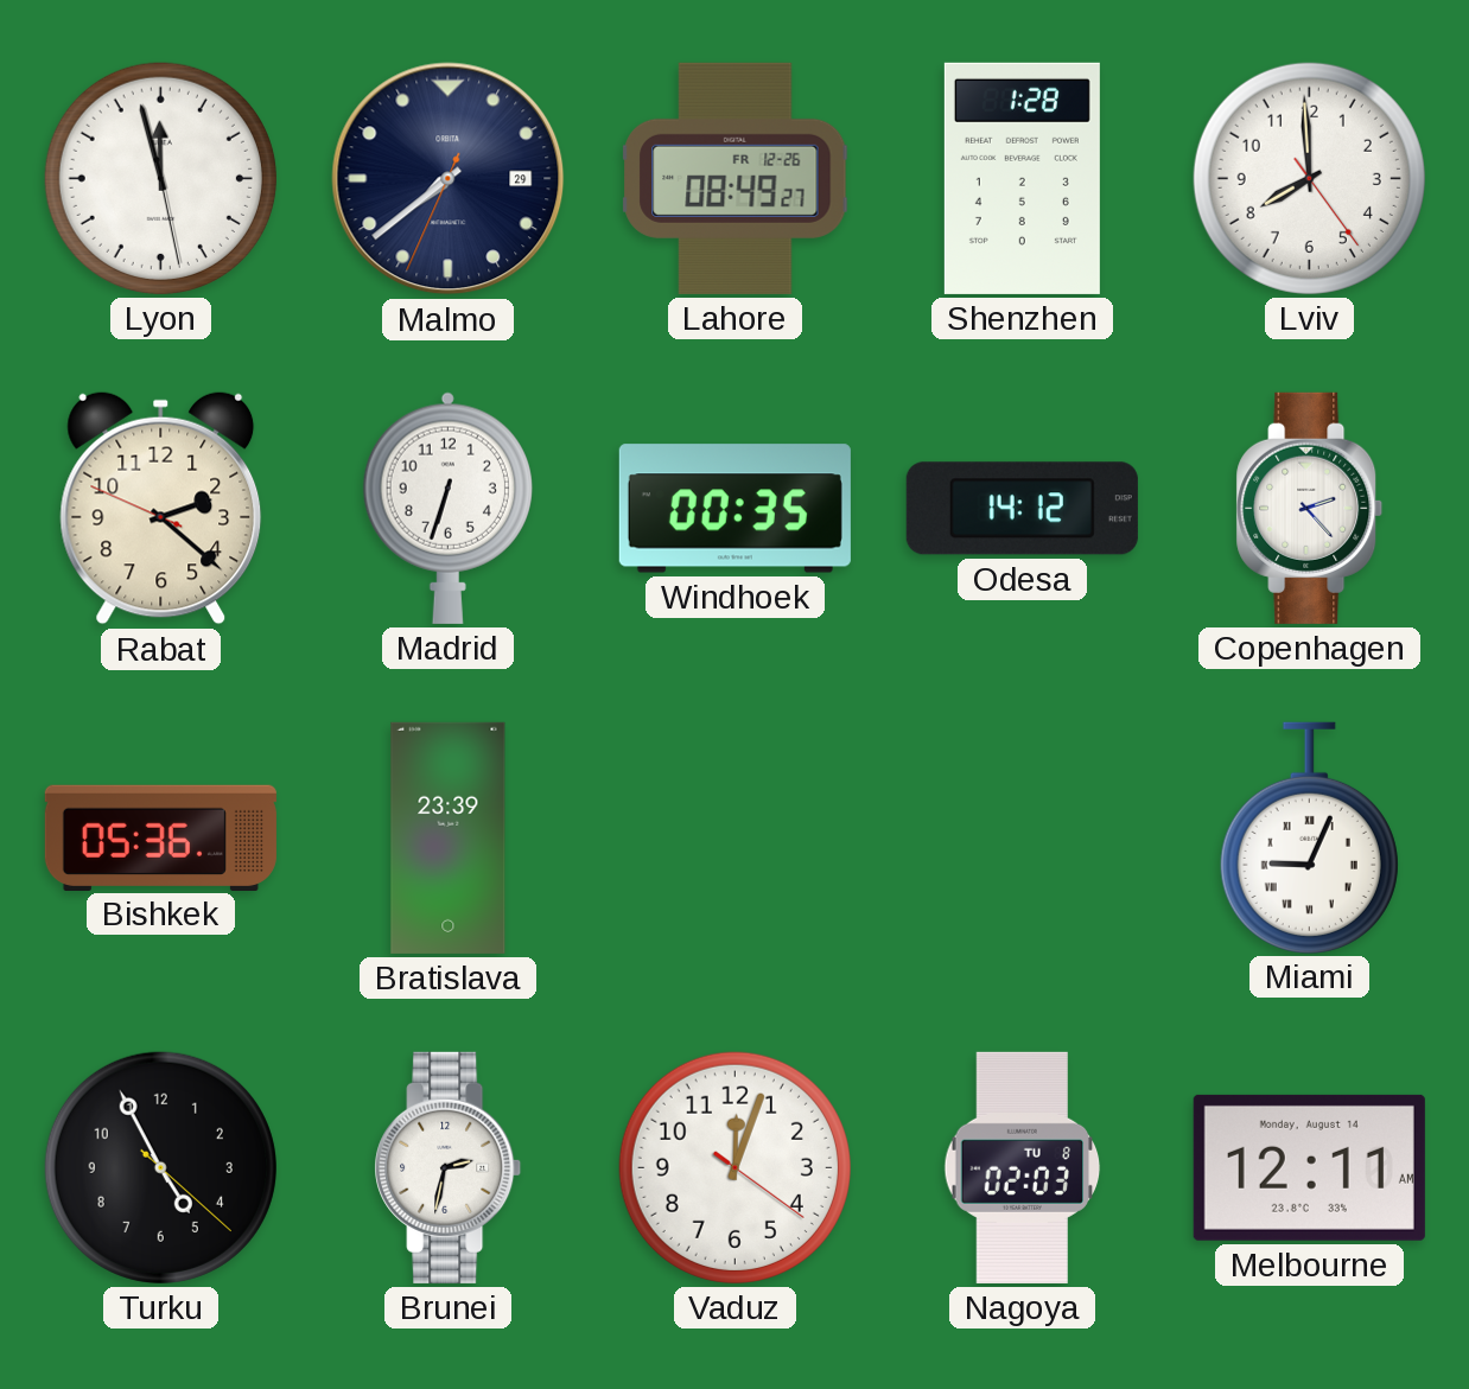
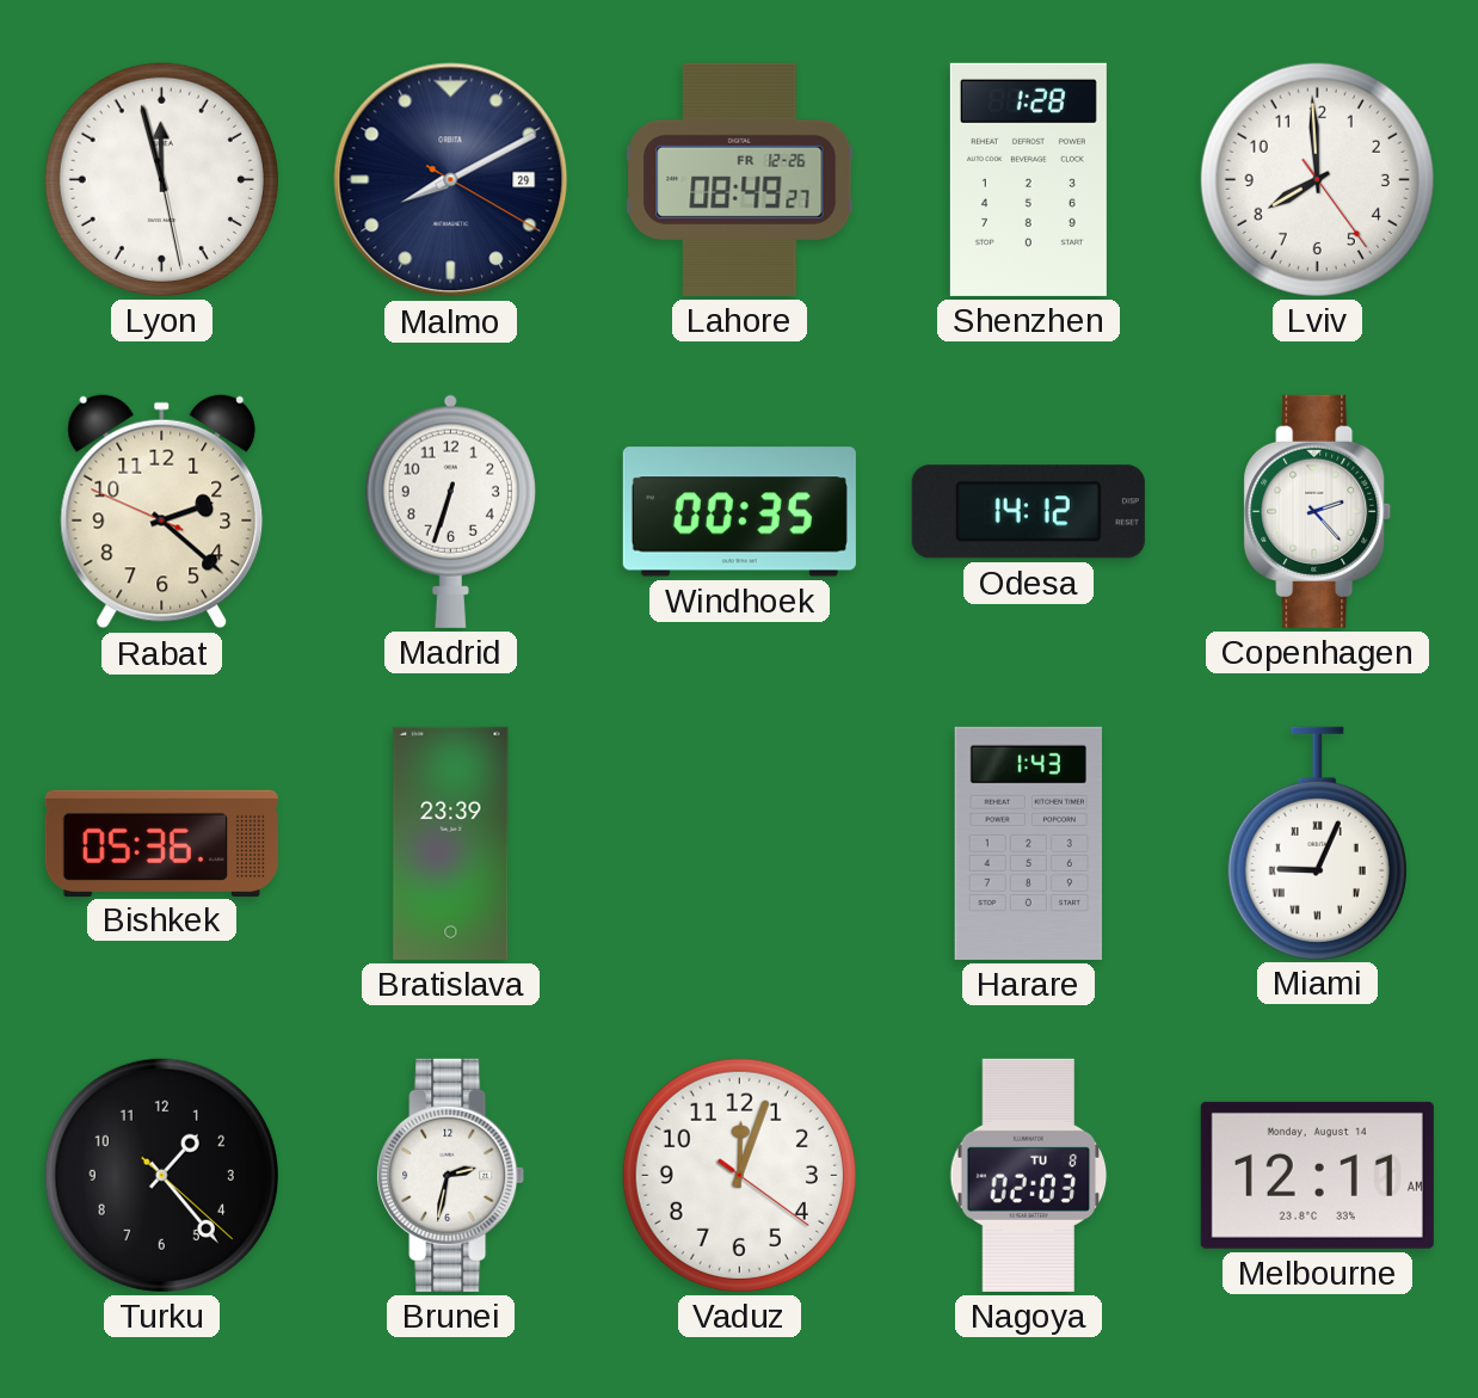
Malmo: 7:38 -> 8:10
Harare: none -> 1:43
Turku: 4:55 -> 1:23
